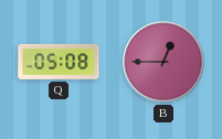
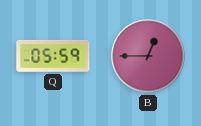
Q: 05:08 -> 05:59
